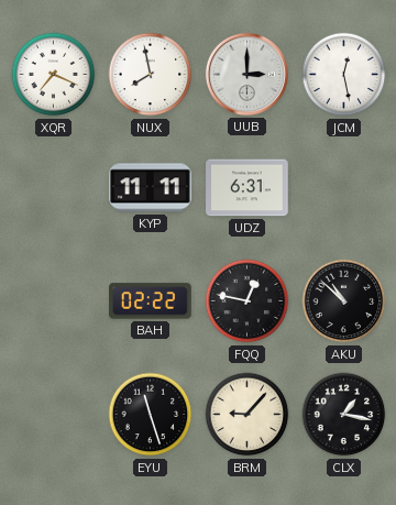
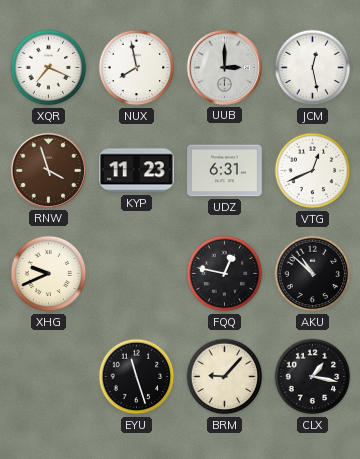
RNW: none -> 3:57
KYP: 11:11 -> 11:23
VTG: none -> 12:41
XHG: none -> 9:41
BAH: 02:22 -> none
